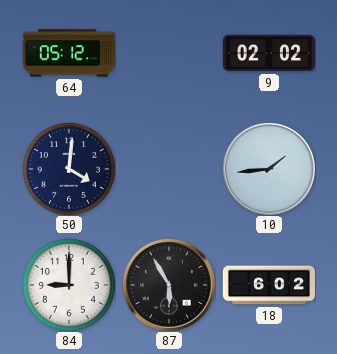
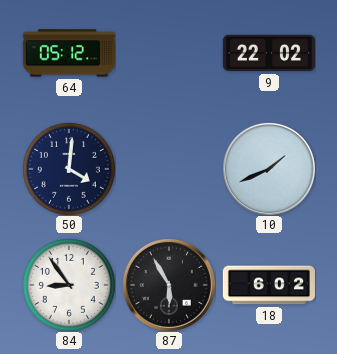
9: 02:02 -> 22:02
10: 1:44 -> 1:41
84: 9:00 -> 8:54
